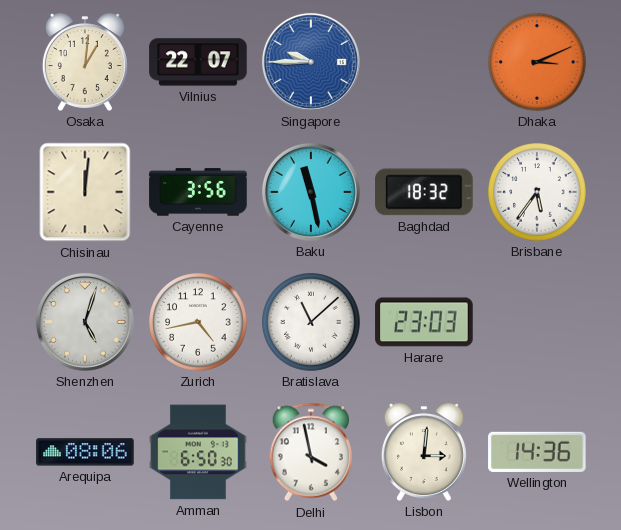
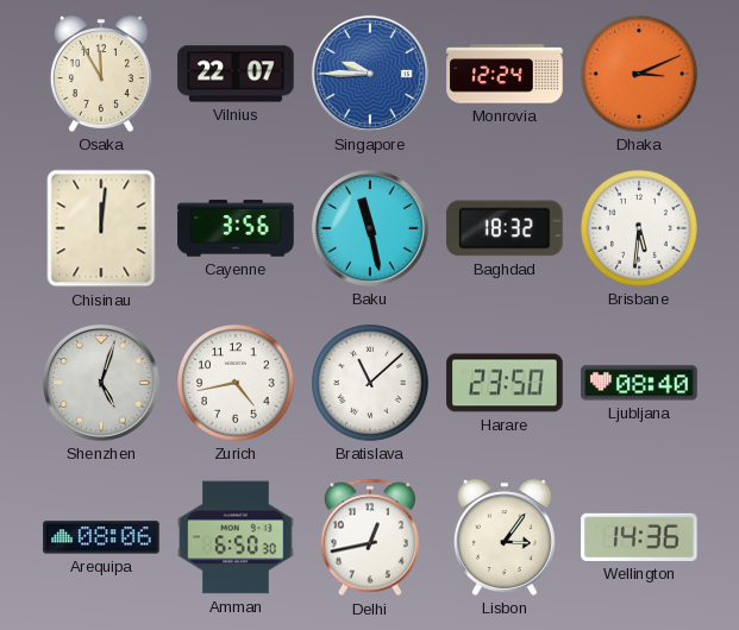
Osaka: 1:01 -> 11:55
Monrovia: none -> 12:24
Brisbane: 5:36 -> 5:31
Harare: 23:03 -> 23:50
Ljubljana: none -> 08:40
Delhi: 3:58 -> 12:43
Lisbon: 3:01 -> 3:06
